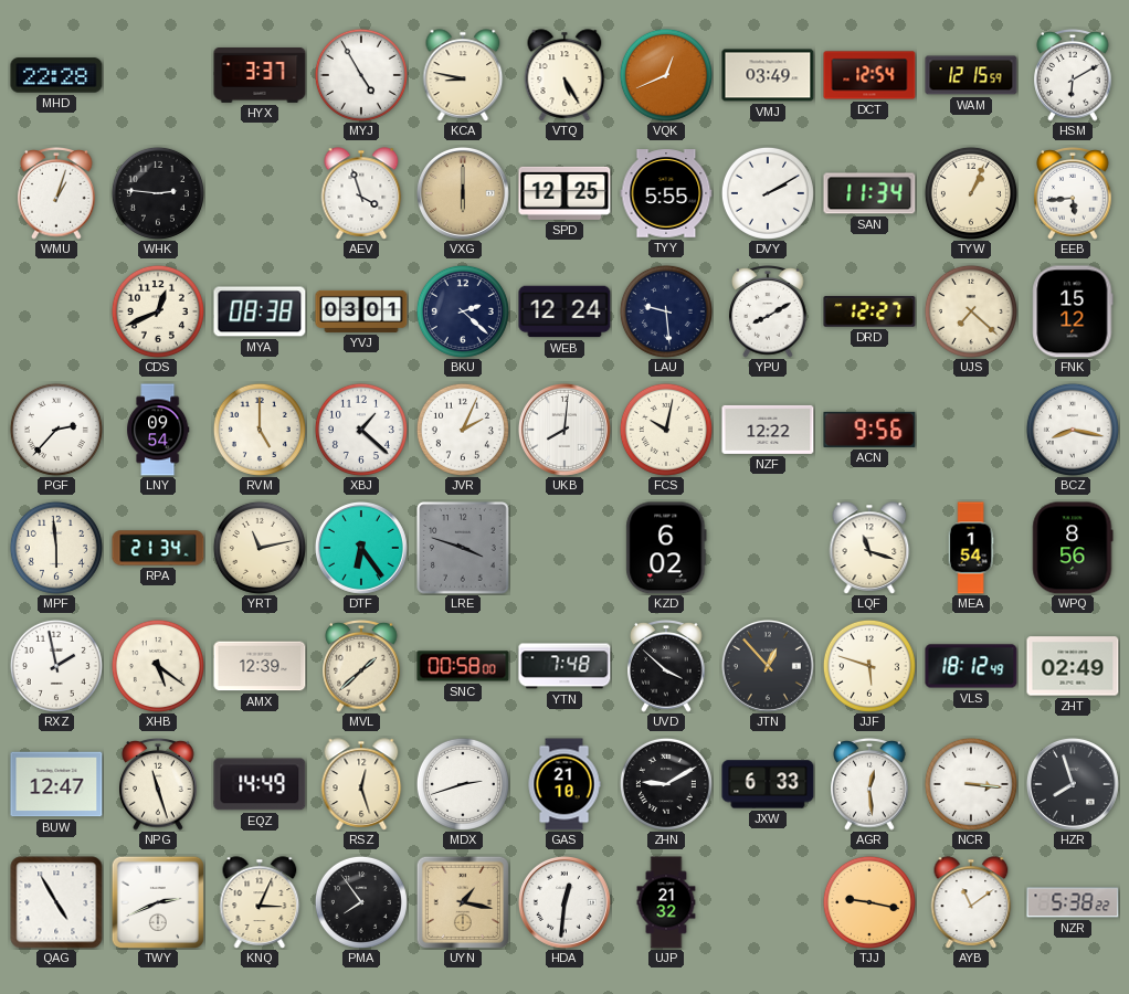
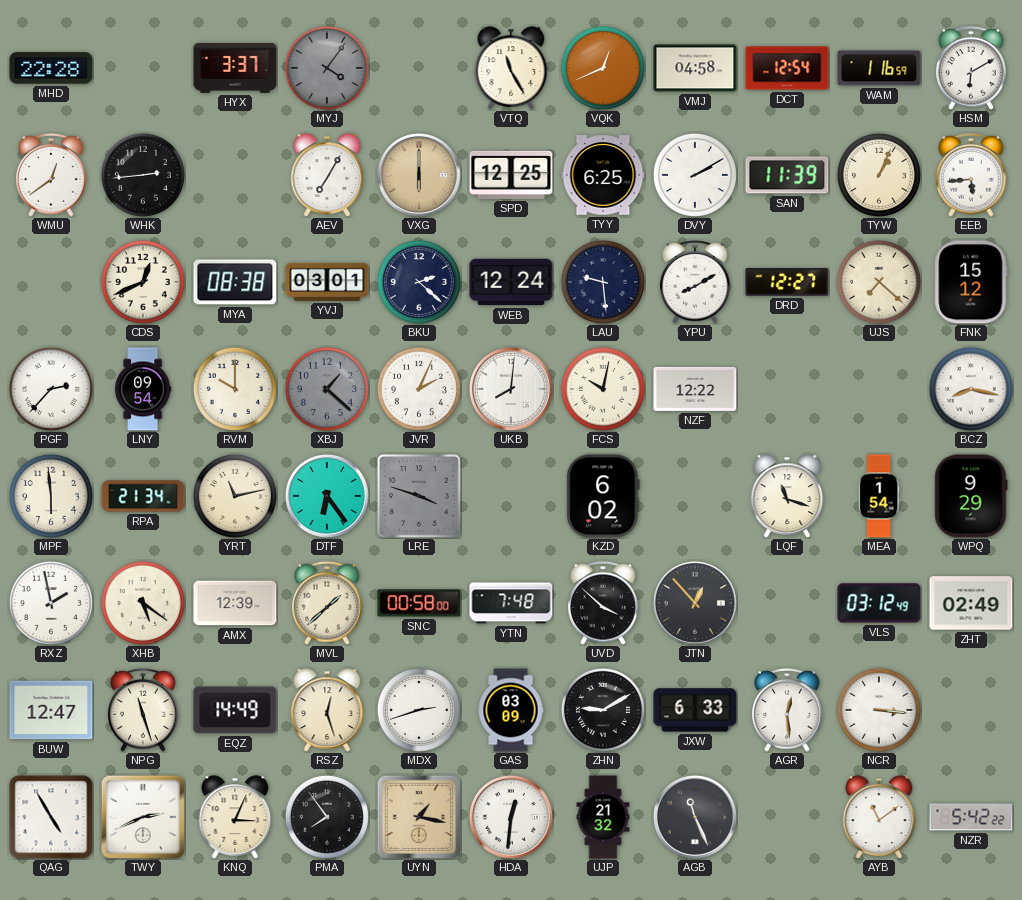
MYJ: 4:55 -> 4:06
MYJ dial: white -> grey
KCA: 8:47 -> none
VTQ: 5:25 -> 11:25
VMJ: 03:49 -> 04:58
WAM: 12:15 -> 1:16
WMU: 1:03 -> 12:39
WHK: 2:46 -> 2:44
AEV: 3:57 -> 7:05
TYY: 5:55 -> 6:25
SAN: 11:34 -> 11:39
RVM: 5:00 -> 10:00
XBJ dial: white -> grey
ACN: 9:56 -> none
WPQ: 8:56 -> 9:29
JJF: 5:48 -> none
VLS: 18:12 -> 03:12
GAS: 21:10 -> 03:09
HZR: 7:57 -> none
AGB: none -> 11:26
TJJ: 9:17 -> none
NZR: 5:38 -> 5:42
